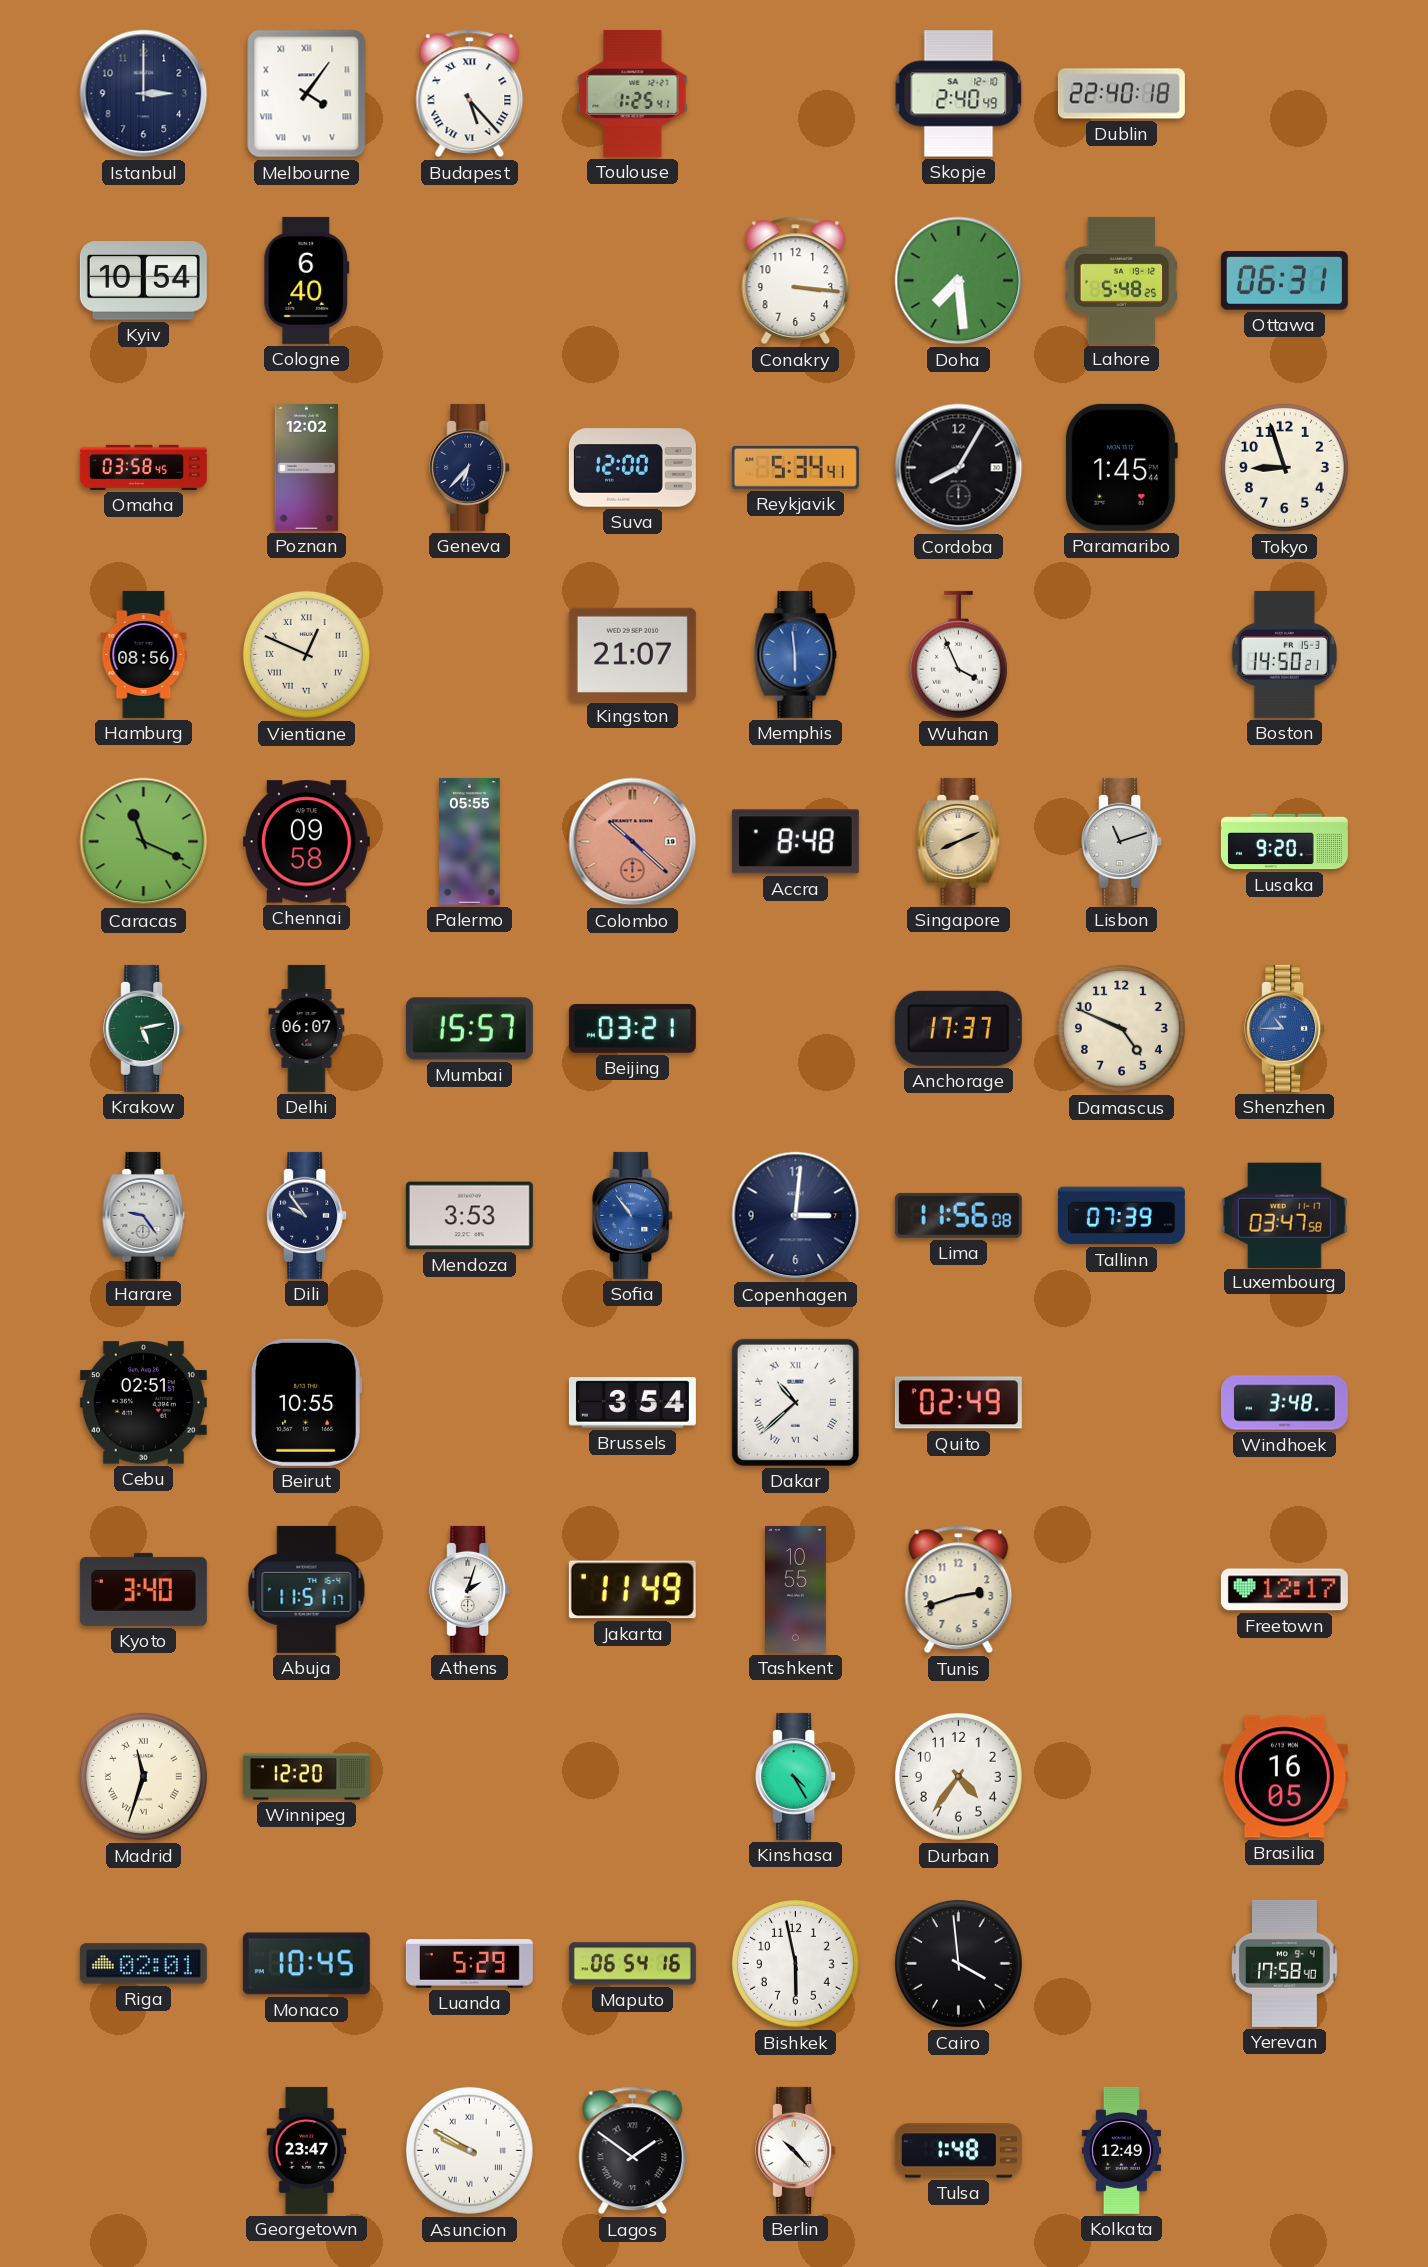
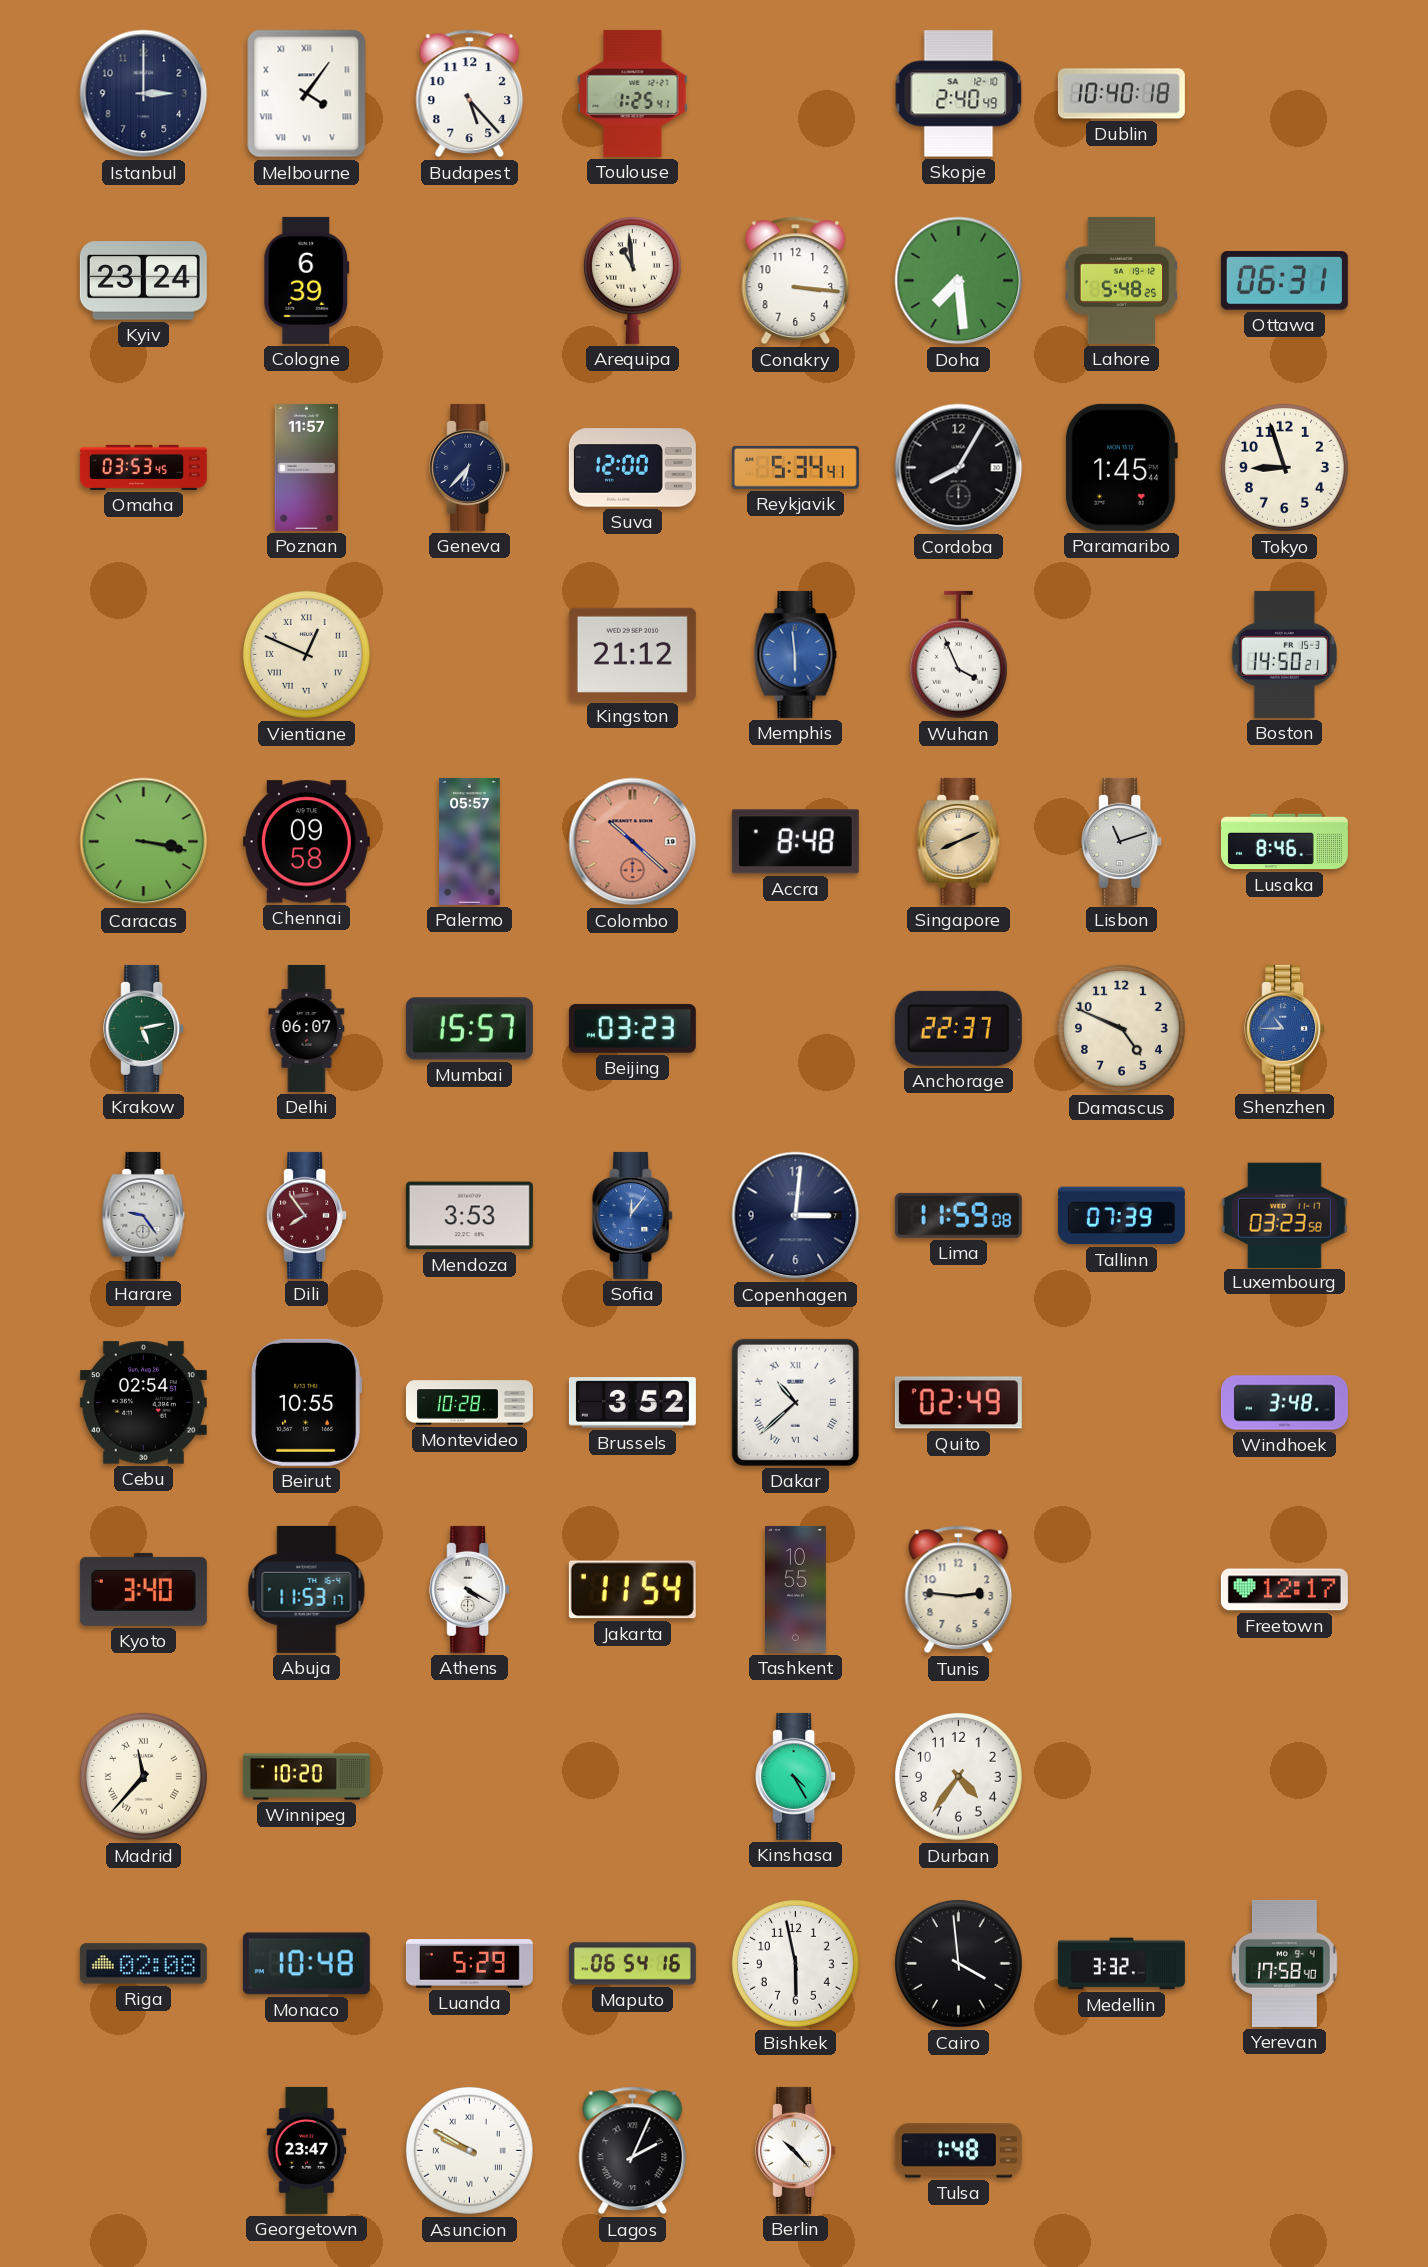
Budapest numerals: Roman -> Arabic
Dublin: 22:40 -> 10:40
Kyiv: 10:54 -> 23:24
Cologne: 6:40 -> 6:39
Arequipa: none -> 10:59
Omaha: 03:58 -> 03:53
Poznan: 12:02 -> 11:57
Hamburg: 08:56 -> none
Kingston: 21:07 -> 21:12
Caracas: 11:19 -> 3:17
Palermo: 05:55 -> 05:57
Lusaka: 9:20 -> 8:46
Beijing: 03:21 -> 03:23
Anchorage: 17:37 -> 22:37
Dili: 9:54 -> 7:54
Dili dial: navy -> burgundy
Sofia: 10:54 -> 12:06
Lima: 11:56 -> 11:59
Luxembourg: 03:47 -> 03:23
Cebu: 02:51 -> 02:54
Montevideo: none -> 10:28
Brussels: 3:54 -> 3:52
Abuja: 11:51 -> 11:53
Athens: 2:03 -> 4:20
Jakarta: 11:49 -> 11:54
Tunis: 2:42 -> 2:46
Madrid: 11:33 -> 11:37
Winnipeg: 12:20 -> 10:20
Brasilia: 16:05 -> none
Riga: 02:01 -> 02:08
Monaco: 10:45 -> 10:48
Medellin: none -> 3:32
Lagos: 1:51 -> 2:04
Kolkata: 12:49 -> none
